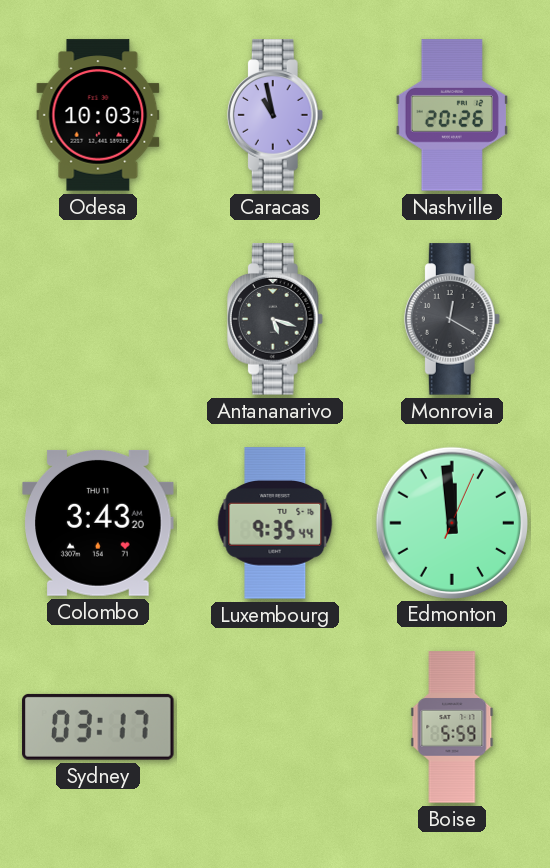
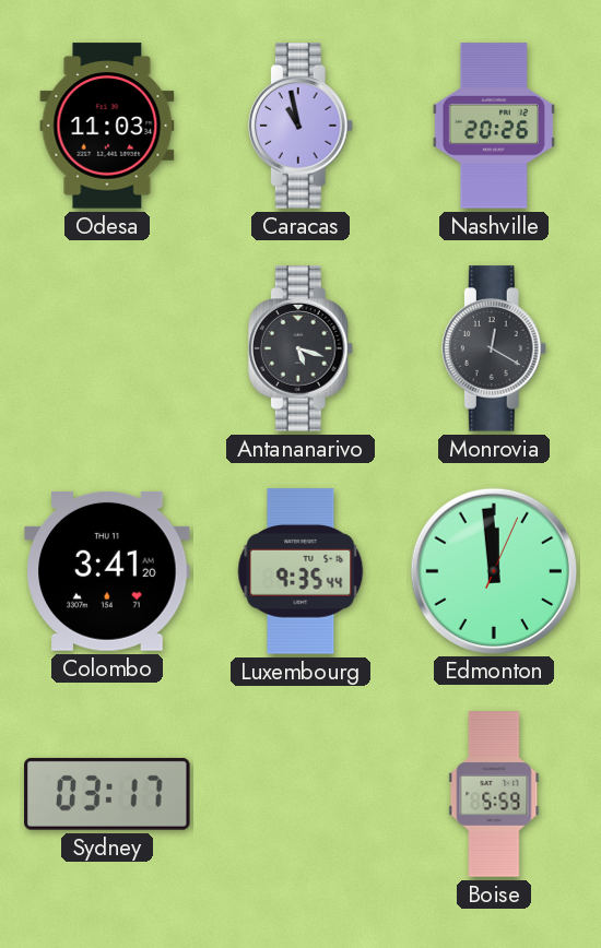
Odesa: 10:03 -> 11:03
Colombo: 3:43 -> 3:41
